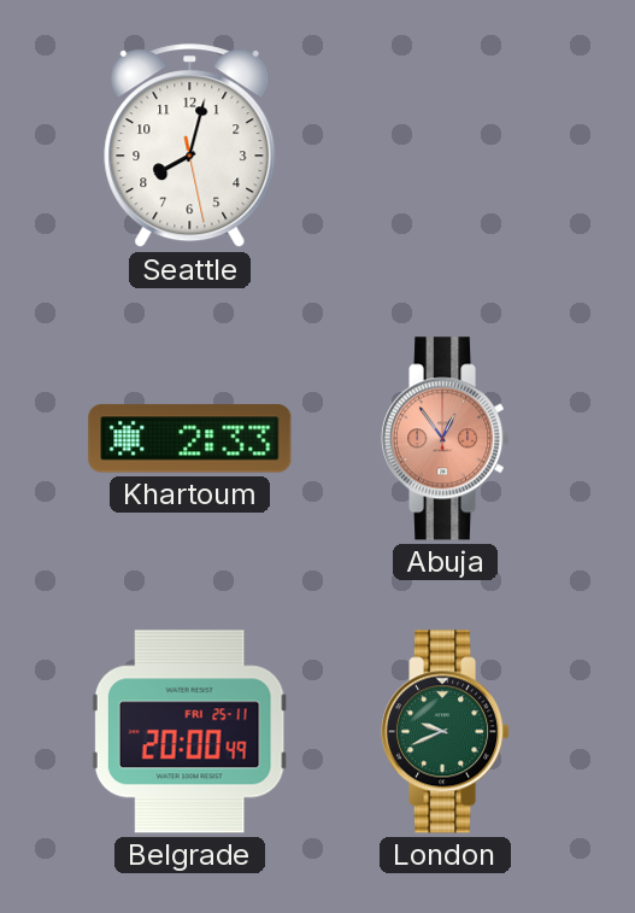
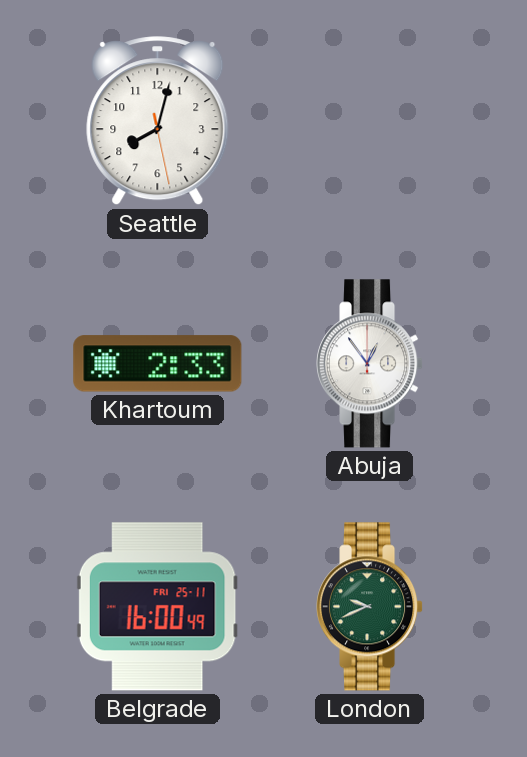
Abuja dial: salmon -> white
Belgrade: 20:00 -> 16:00
